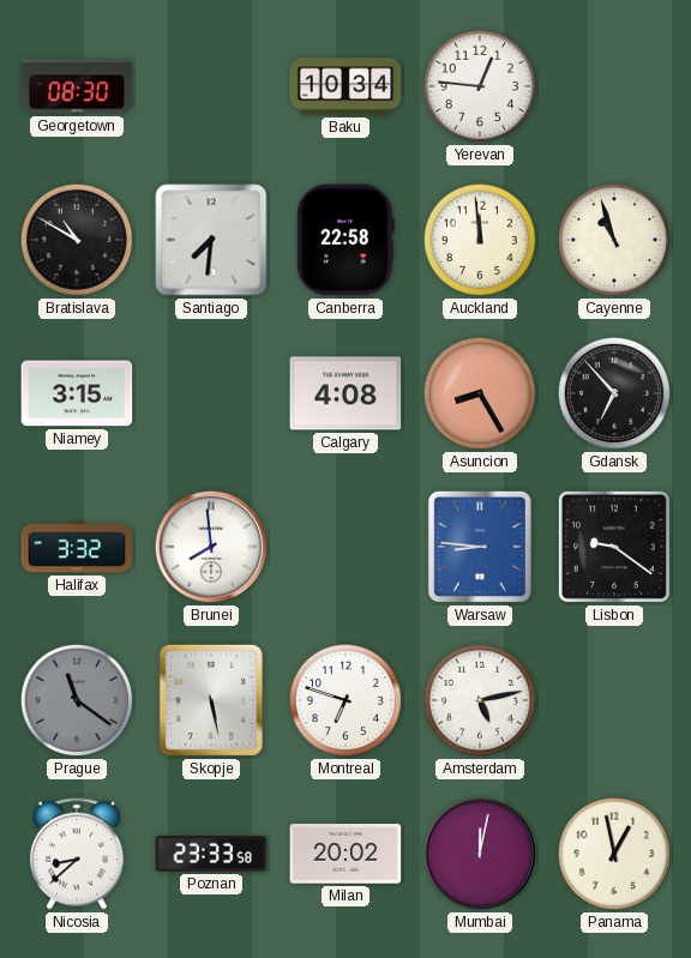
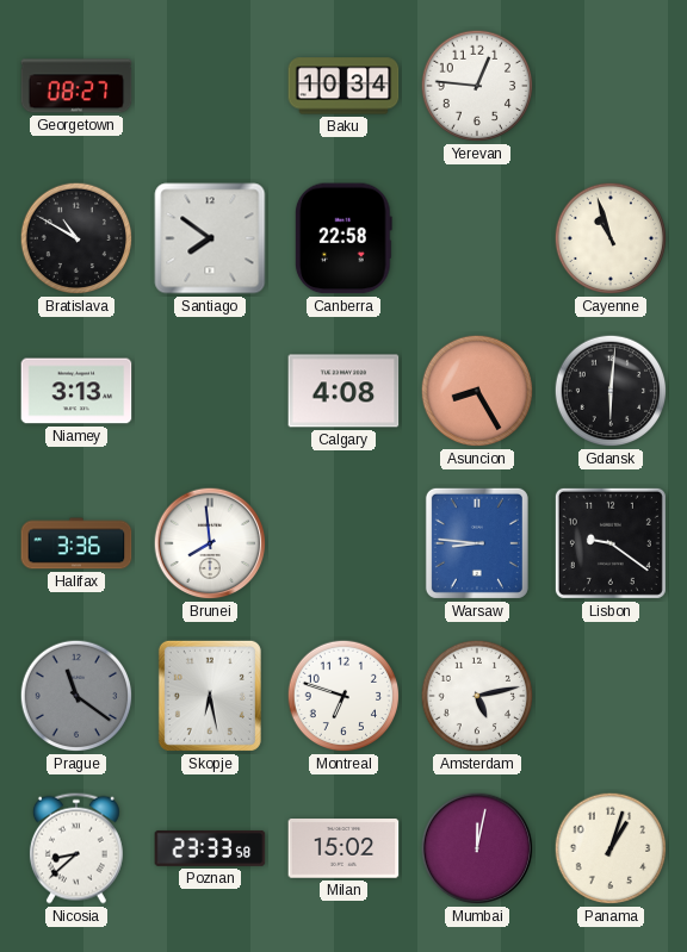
Georgetown: 08:30 -> 08:27
Santiago: 7:31 -> 7:51
Auckland: 11:59 -> none
Niamey: 3:15 -> 3:13
Gdansk: 6:53 -> 6:01
Halifax: 3:32 -> 3:36
Skopje: 5:28 -> 6:28
Milan: 20:02 -> 15:02
Panama: 12:58 -> 1:03
